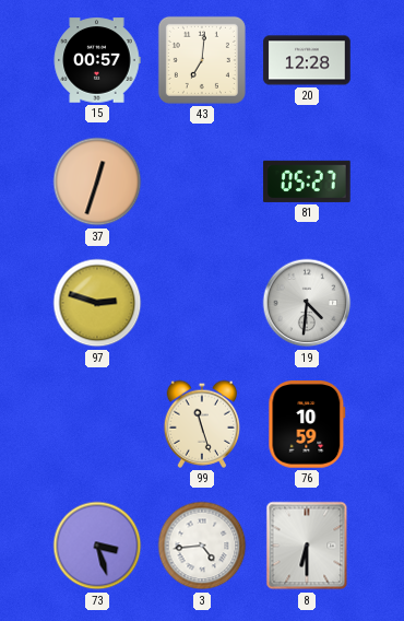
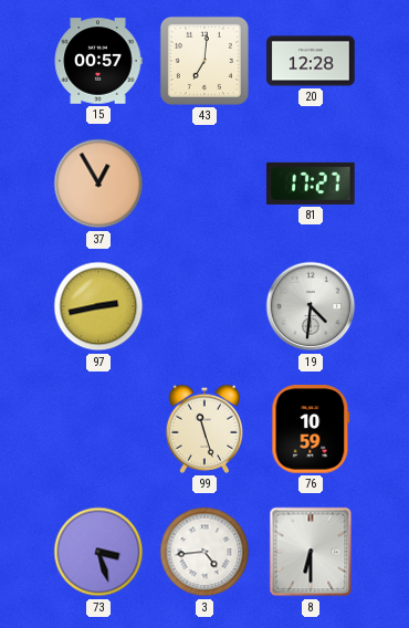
37: 12:33 -> 12:55
81: 05:27 -> 17:27
97: 2:48 -> 2:43
